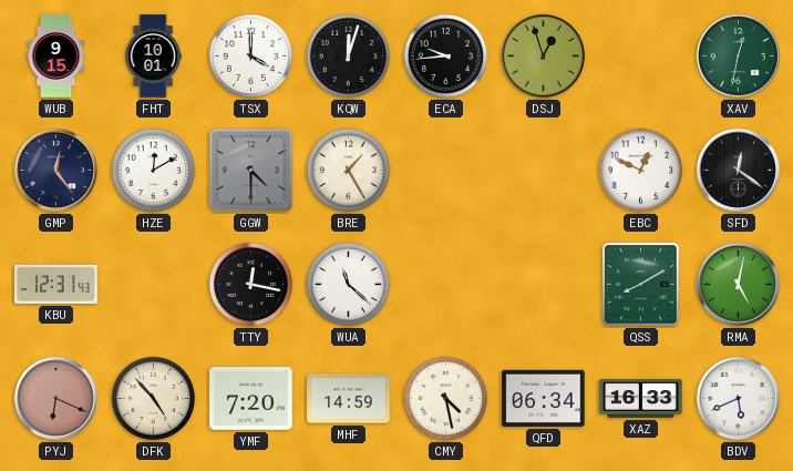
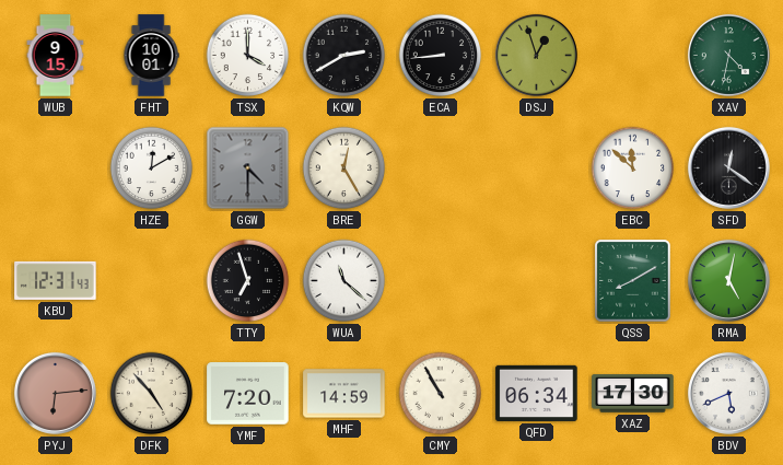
KQW: 12:03 -> 2:40
ECA: 9:44 -> 8:44
XAV: 12:32 -> 4:32
GMP: 12:24 -> none
BRE: 1:25 -> 12:25
EBC: 12:49 -> 11:52
TTY: 12:17 -> 6:57
PYJ: 6:19 -> 6:14
CMY: 4:28 -> 10:55
XAZ: 16:33 -> 17:30
